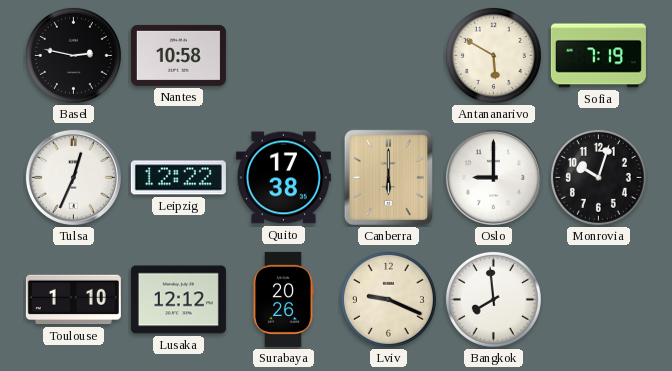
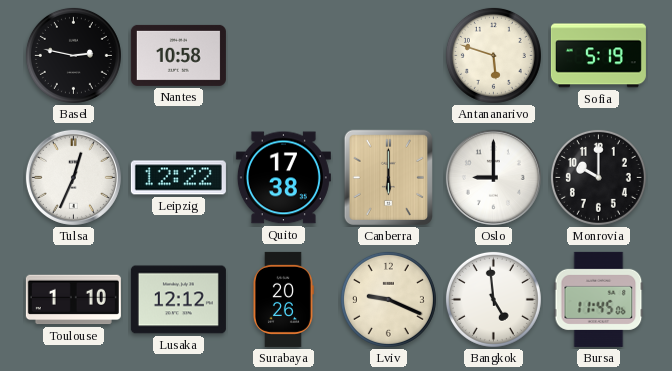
Antananarivo: 5:50 -> 5:48
Sofia: 7:19 -> 5:19
Monrovia: 10:03 -> 10:00
Bangkok: 7:59 -> 4:59
Bursa: none -> 11:45
